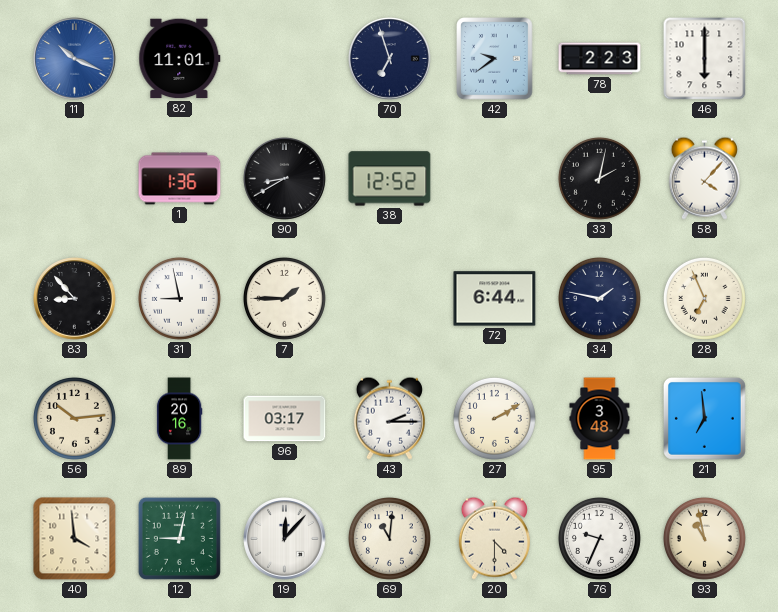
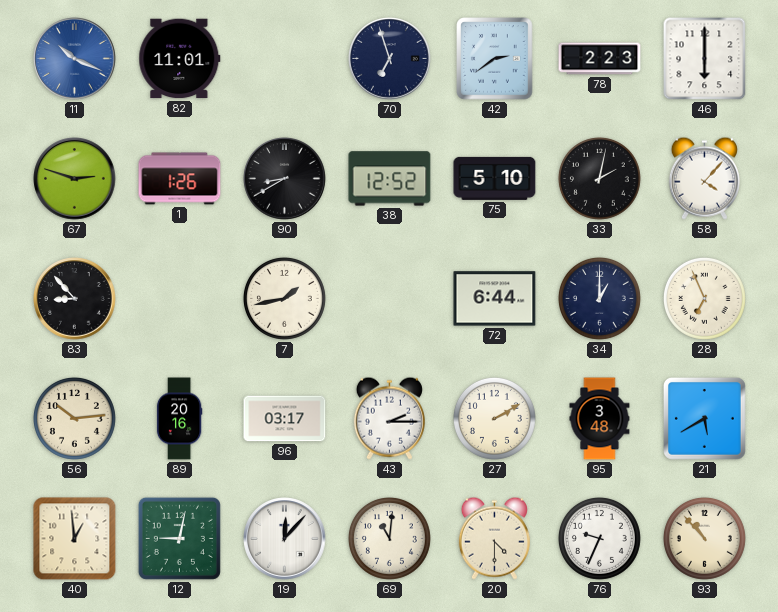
42: 9:39 -> 2:39
67: none -> 2:48
1: 1:36 -> 1:26
75: none -> 5:10
31: 8:58 -> none
7: 1:45 -> 1:43
34: 1:47 -> 1:00
21: 6:59 -> 5:40
40: 3:59 -> 12:59
93: 10:58 -> 10:53
